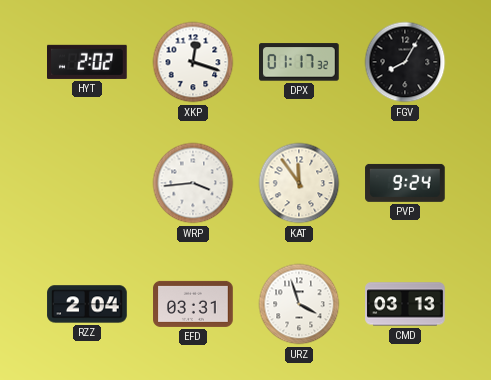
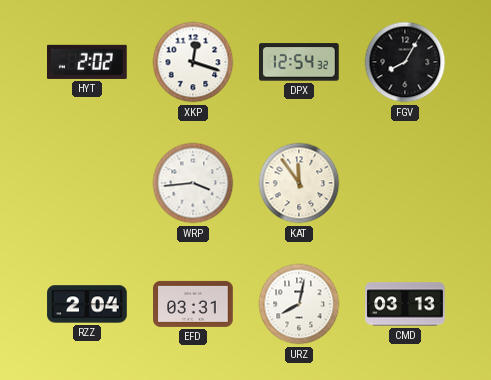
DPX: 01:17 -> 12:54
PVP: 9:24 -> none
URZ: 3:57 -> 8:02
